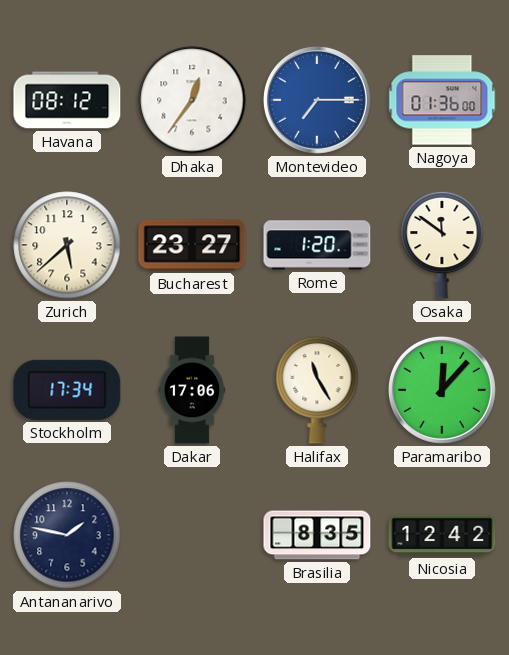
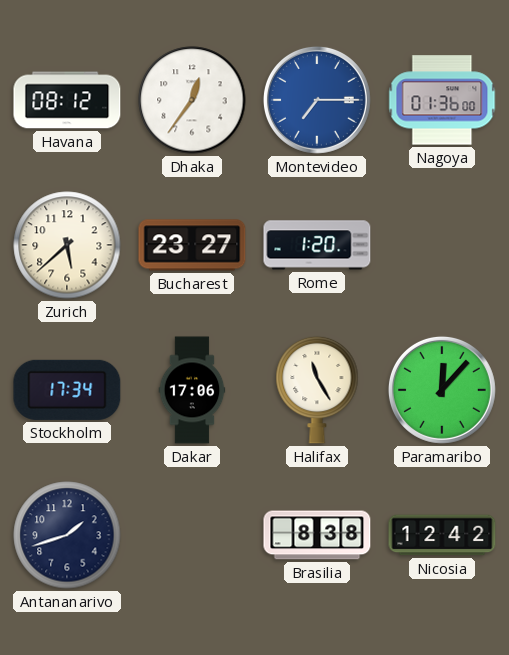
Osaka: 11:51 -> none
Antananarivo: 1:47 -> 1:42
Brasilia: 8:35 -> 8:38
